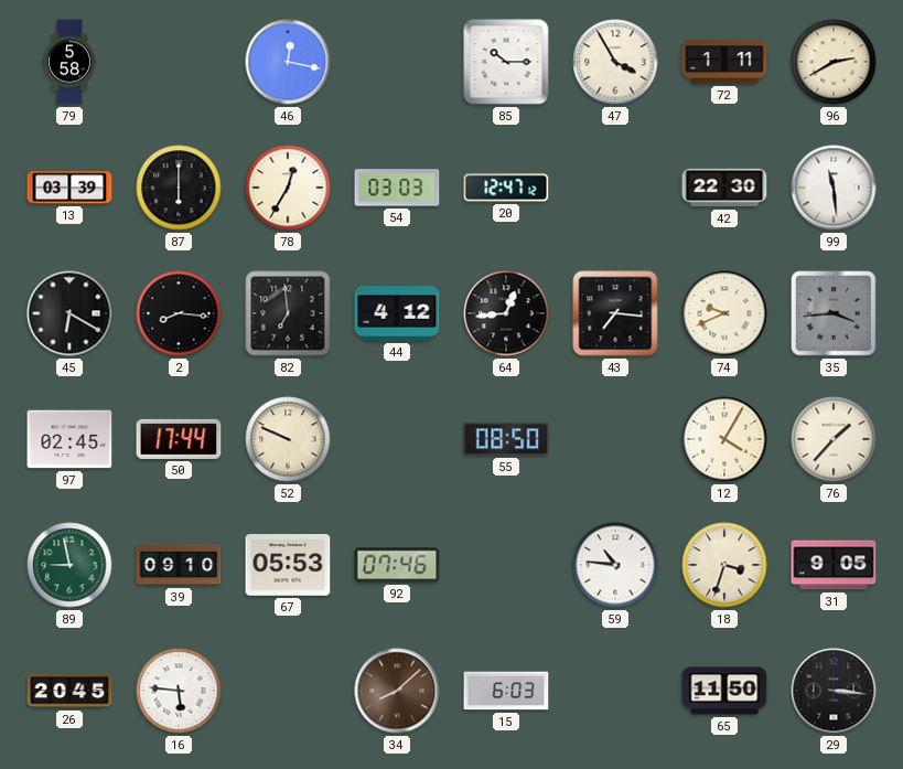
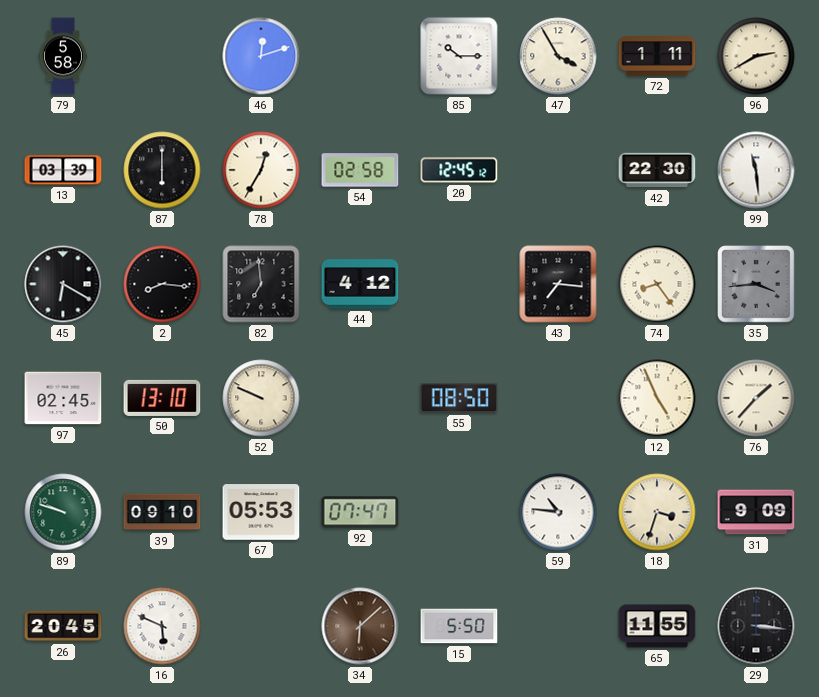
46: 12:17 -> 12:12
54: 03:03 -> 02:58
20: 12:47 -> 12:45
64: 12:44 -> none
74: 9:41 -> 8:24
50: 17:44 -> 13:10
12: 4:05 -> 4:56
89: 8:58 -> 9:48
92: 07:46 -> 07:47
31: 9:05 -> 9:09
16: 5:46 -> 5:49
34: 8:08 -> 6:08
15: 6:03 -> 5:50
65: 11:50 -> 11:55
